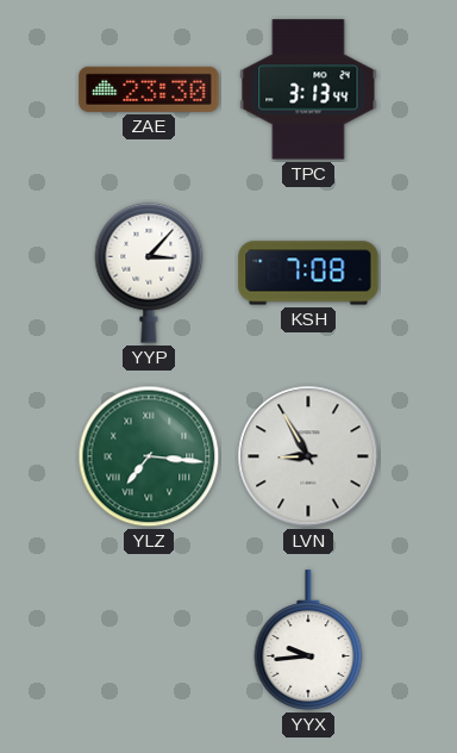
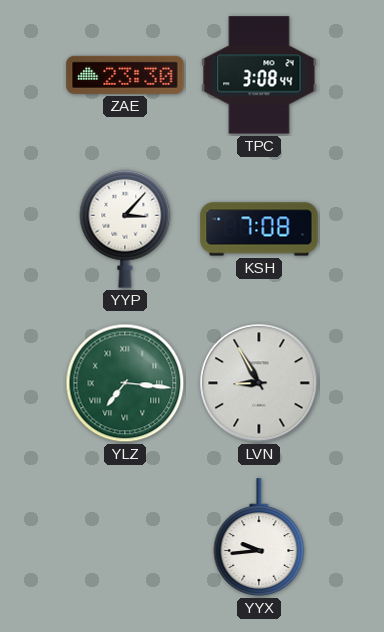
TPC: 3:13 -> 3:08
